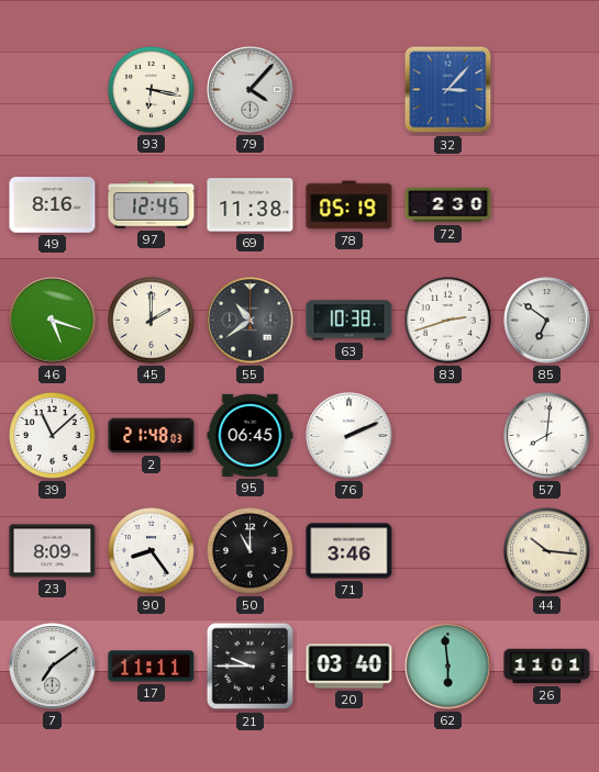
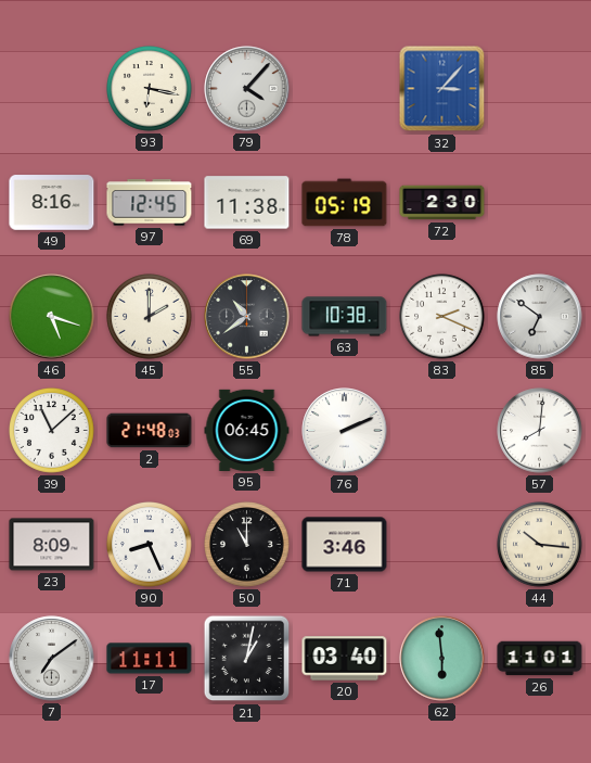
83: 2:42 -> 2:19
90: 8:24 -> 8:26
21: 9:45 -> 1:02
